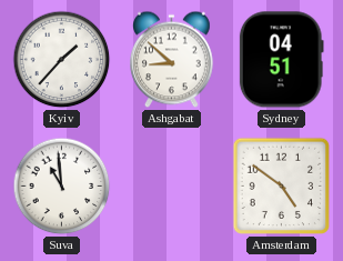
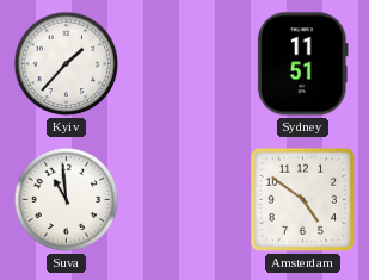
Ashgabat: 8:52 -> none
Sydney: 04:51 -> 11:51
